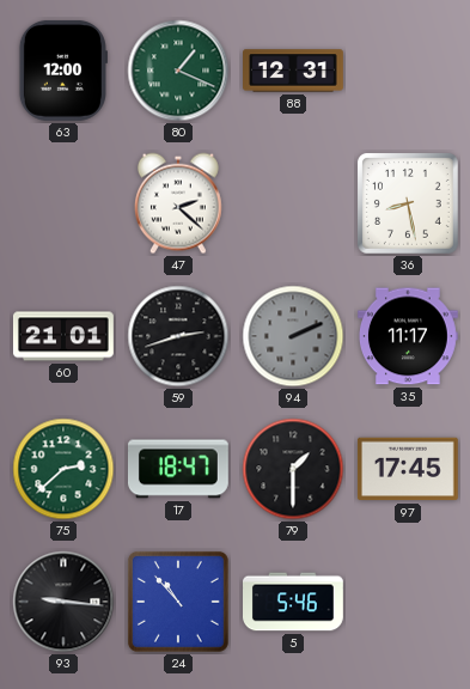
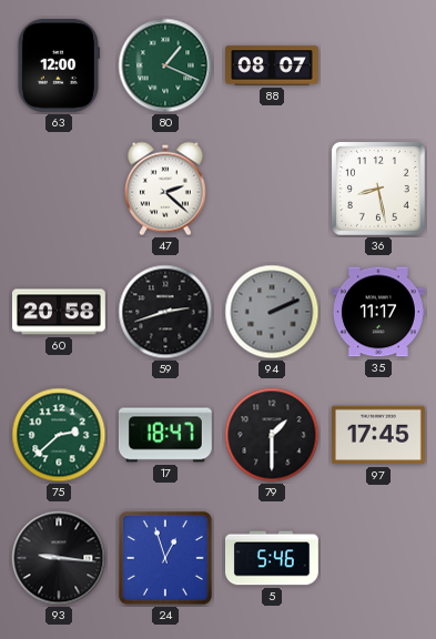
88: 12:31 -> 08:07
60: 21:01 -> 20:58
24: 10:53 -> 12:57
